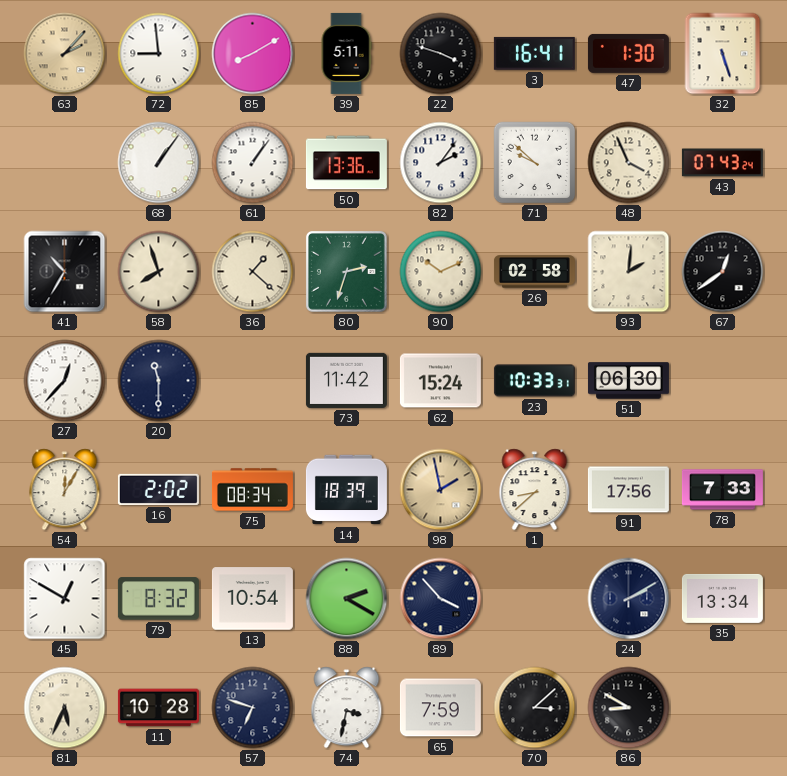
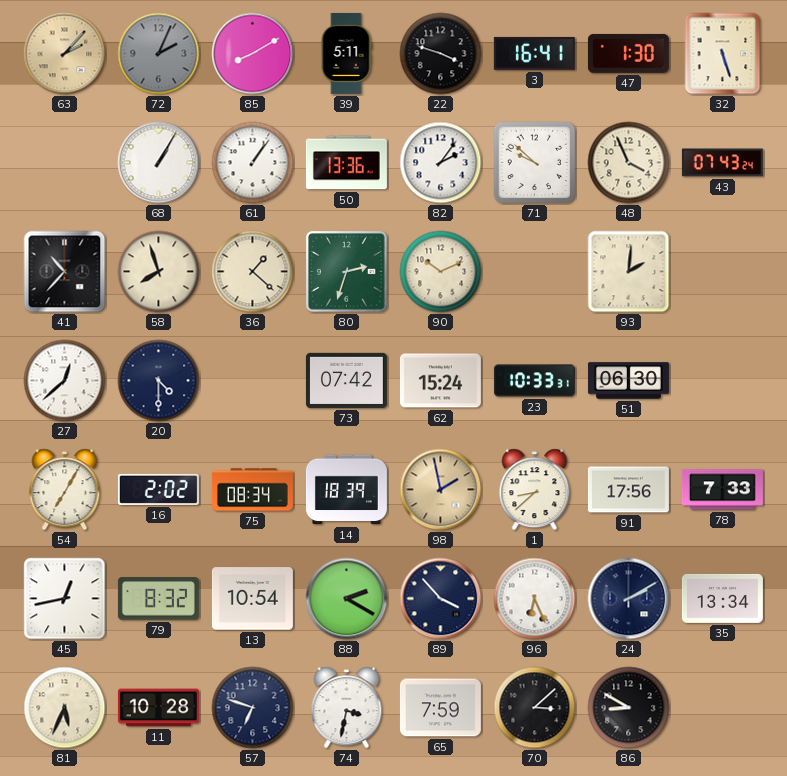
72: 8:59 -> 2:04
72 dial: white -> grey
68: 1:06 -> 1:05
41: 10:35 -> 10:37
26: 02:58 -> none
67: 12:39 -> none
27: 12:37 -> 12:38
20: 11:30 -> 4:30
73: 11:42 -> 07:42
54: 12:05 -> 7:05
45: 12:50 -> 12:43
96: none -> 6:26
